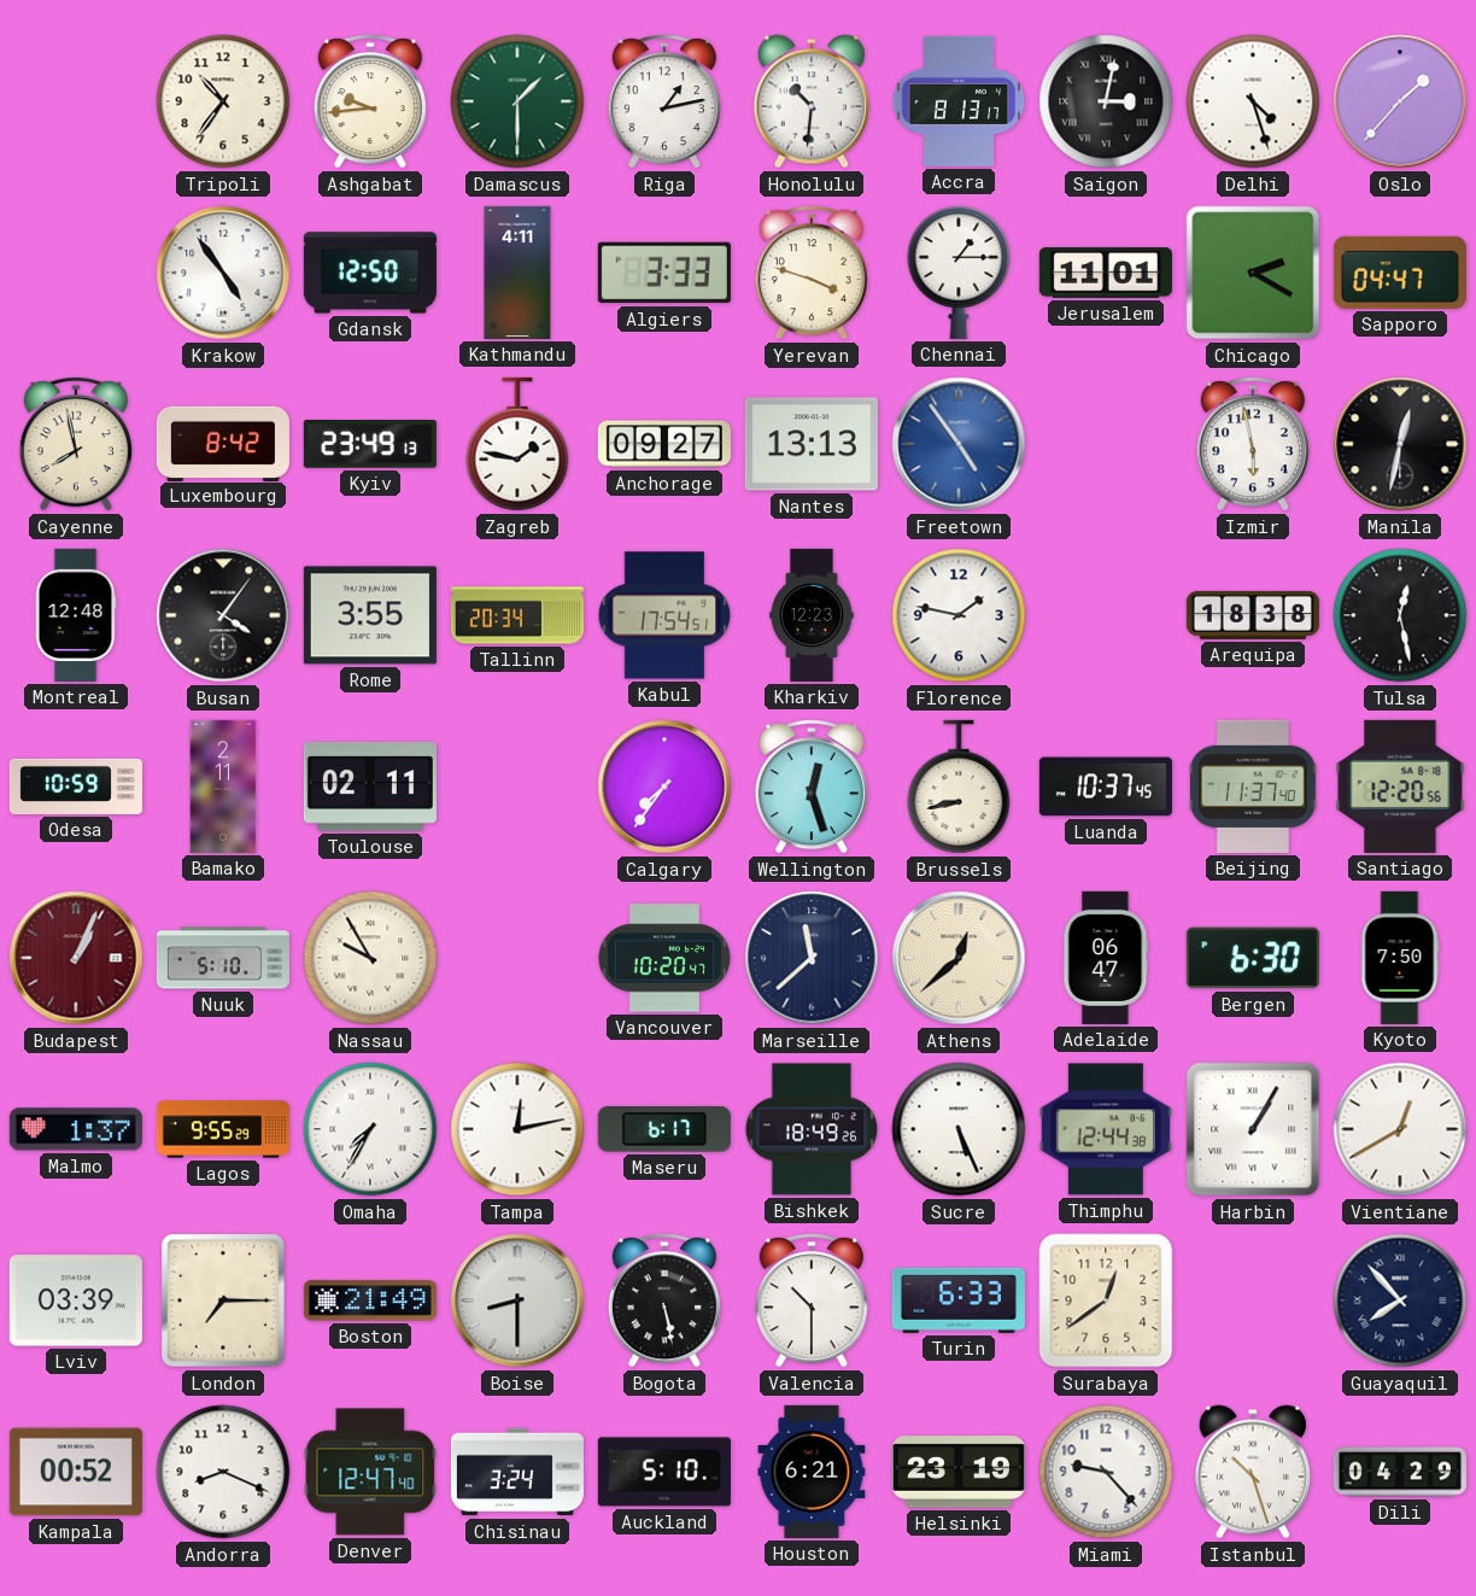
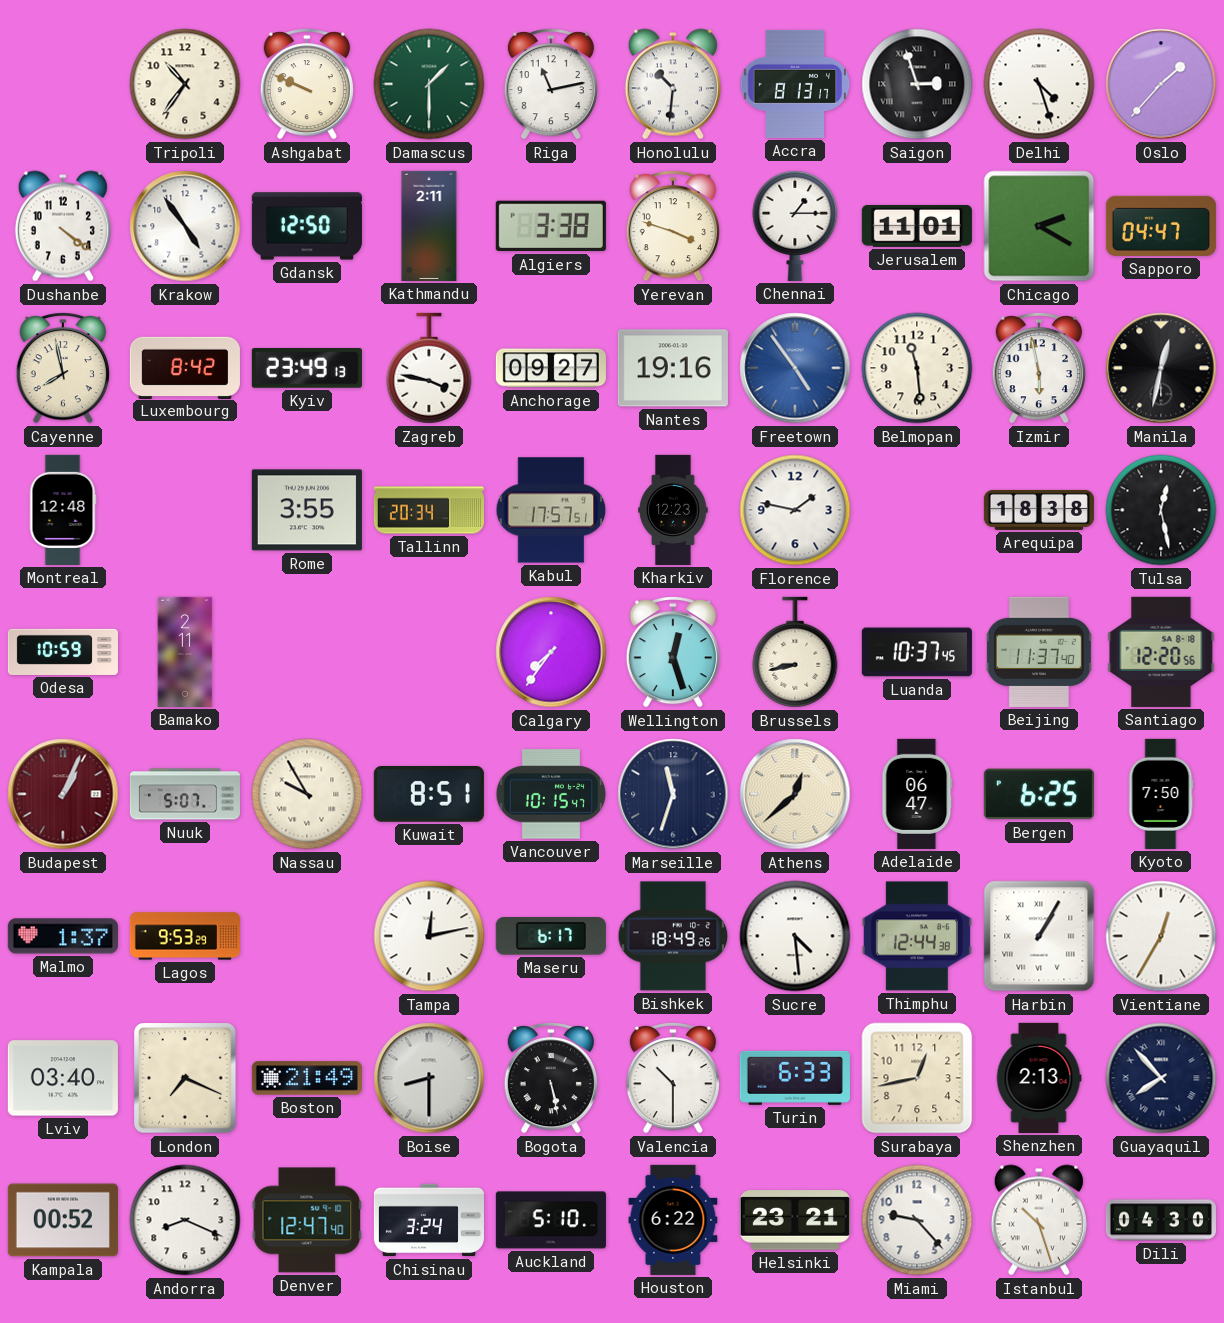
Ashgabat: 9:44 -> 9:49
Riga: 1:13 -> 11:13
Saigon: 3:02 -> 2:57
Dushanbe: none -> 4:21
Kathmandu: 4:11 -> 2:11
Algiers: 3:33 -> 3:38
Zagreb: 1:47 -> 3:47
Nantes: 13:13 -> 19:16
Belmopan: none -> 11:29
Busan: 4:06 -> none
Kabul: 17:54 -> 17:57
Toulouse: 02:11 -> none
Nuuk: 5:10 -> 5:07
Kuwait: none -> 8:51
Vancouver: 10:20 -> 10:15
Marseille: 11:38 -> 11:33
Bergen: 6:30 -> 6:25
Lagos: 9:55 -> 9:53
Omaha: 7:35 -> none
Sucre: 5:26 -> 4:29
Vientiane: 12:40 -> 12:35
Lviv: 03:39 -> 03:40
London: 7:15 -> 7:19
Surabaya: 12:39 -> 12:43
Shenzhen: none -> 2:13
Houston: 6:21 -> 6:22
Helsinki: 23:19 -> 23:21
Dili: 04:29 -> 04:30
